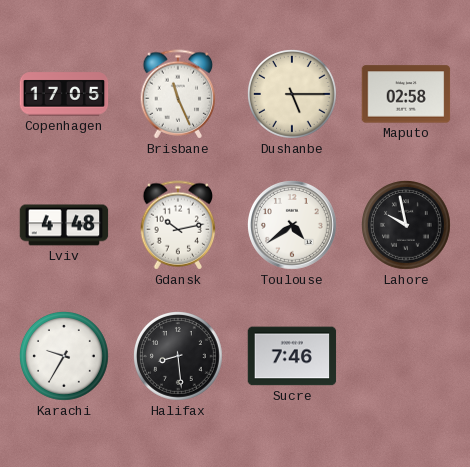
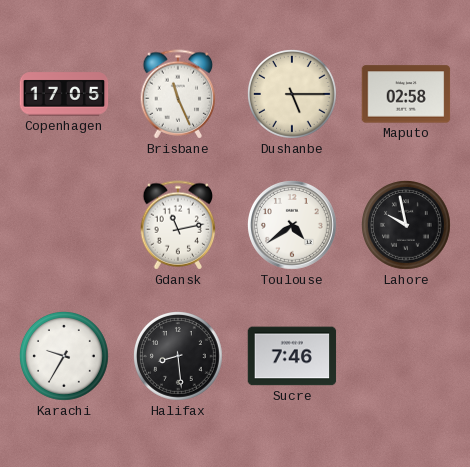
Lviv: 4:48 -> none
Gdansk: 10:13 -> 11:13
